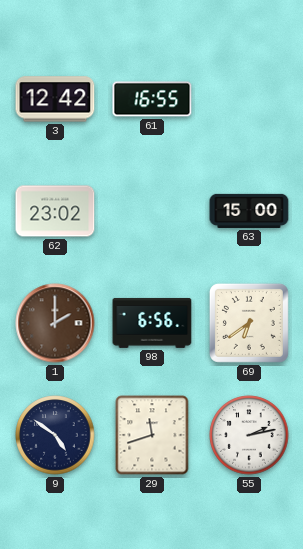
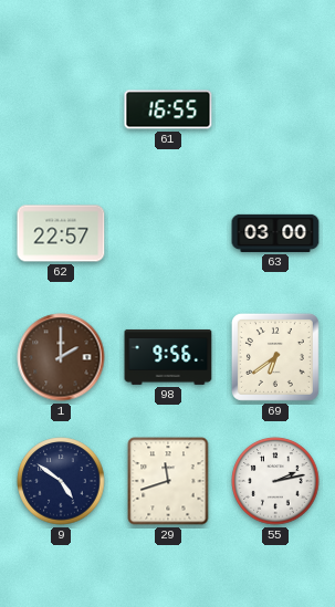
3: 12:42 -> none
62: 23:02 -> 22:57
63: 15:00 -> 03:00
98: 6:56 -> 9:56
